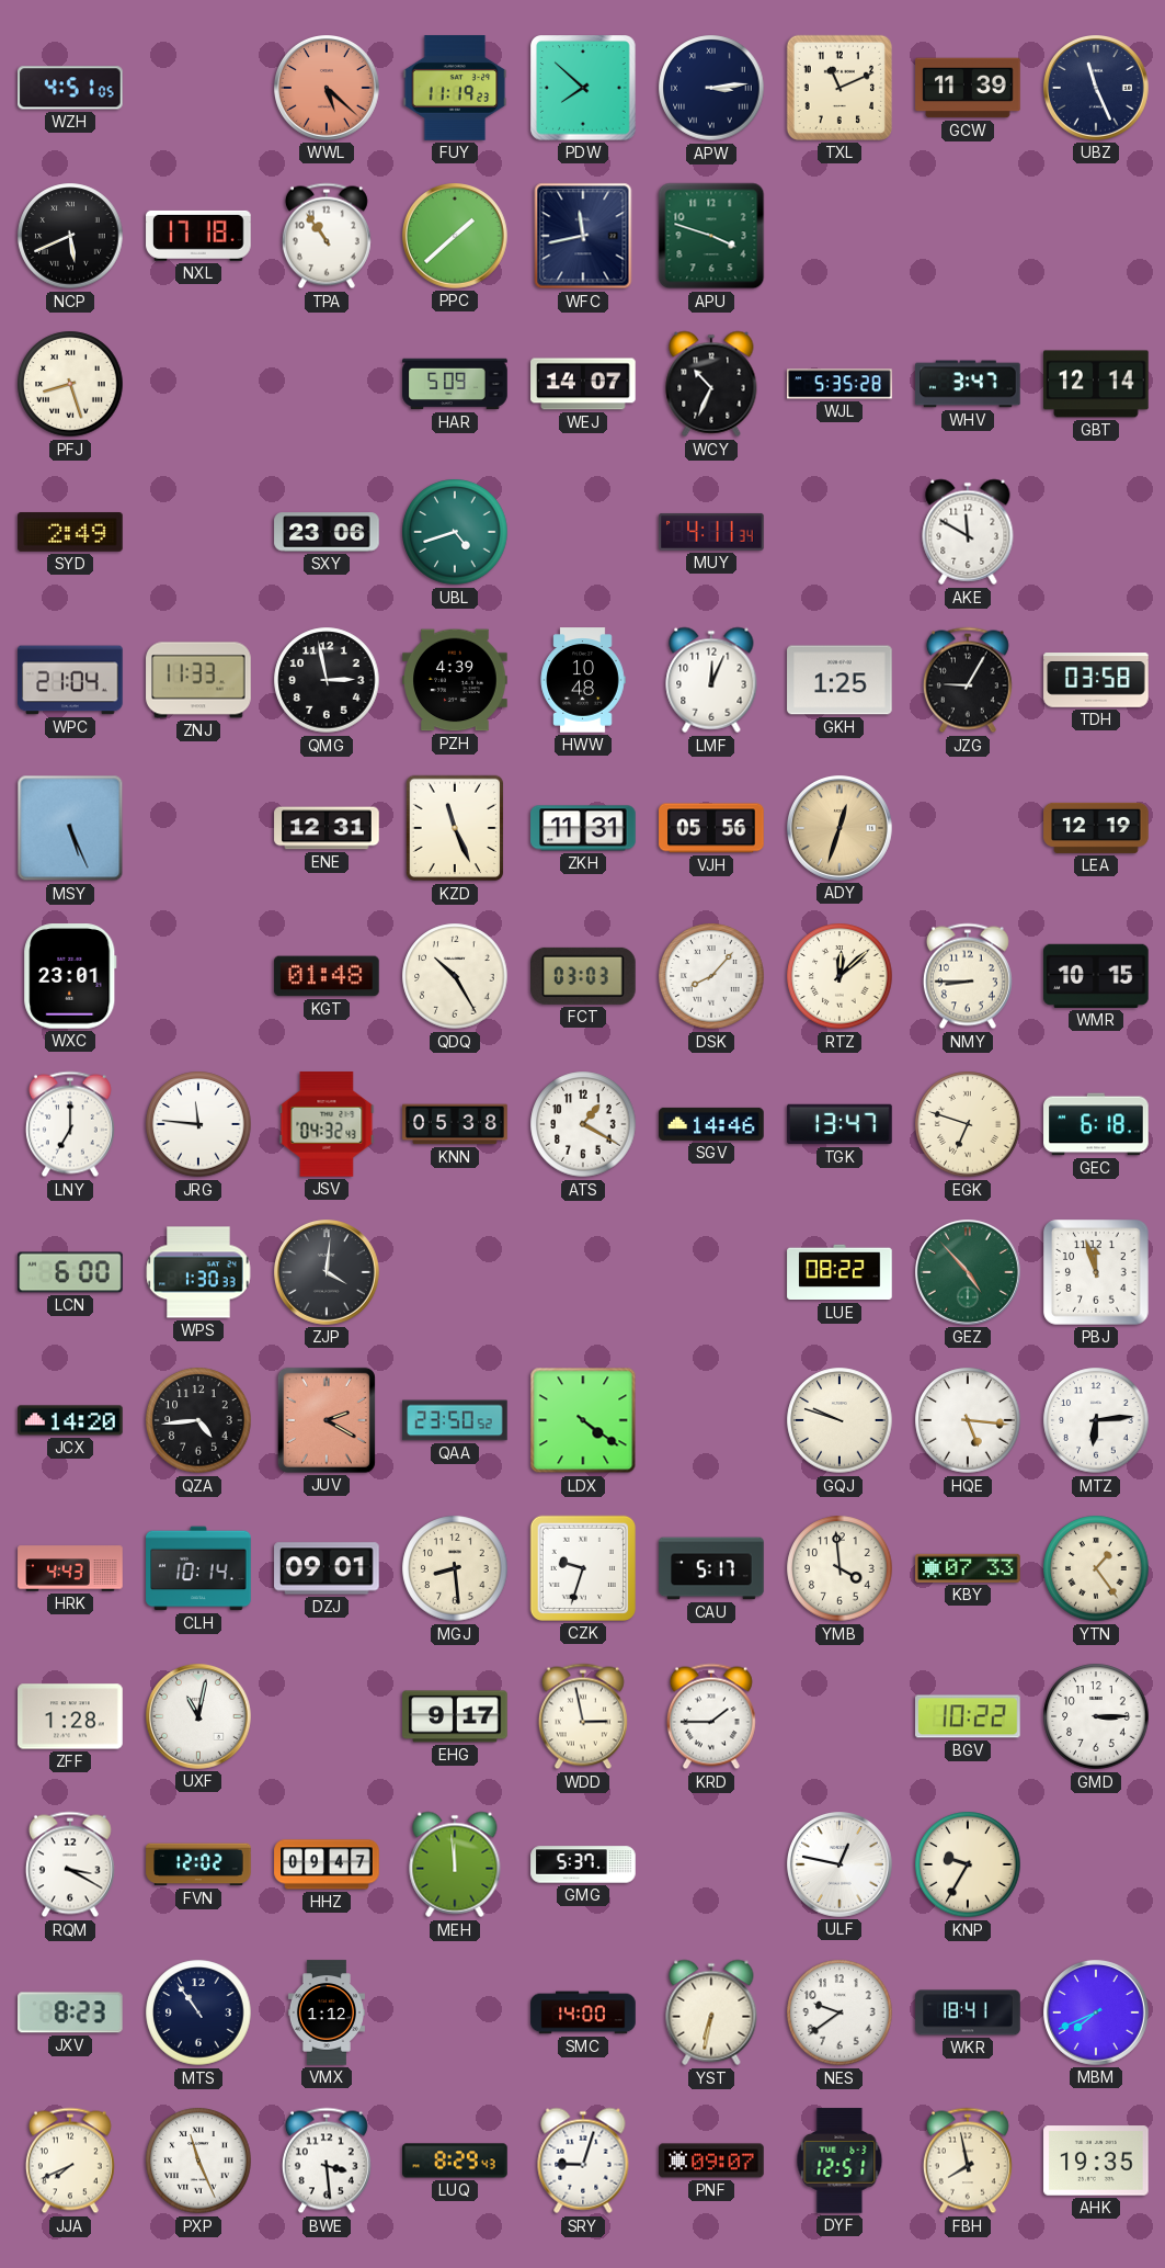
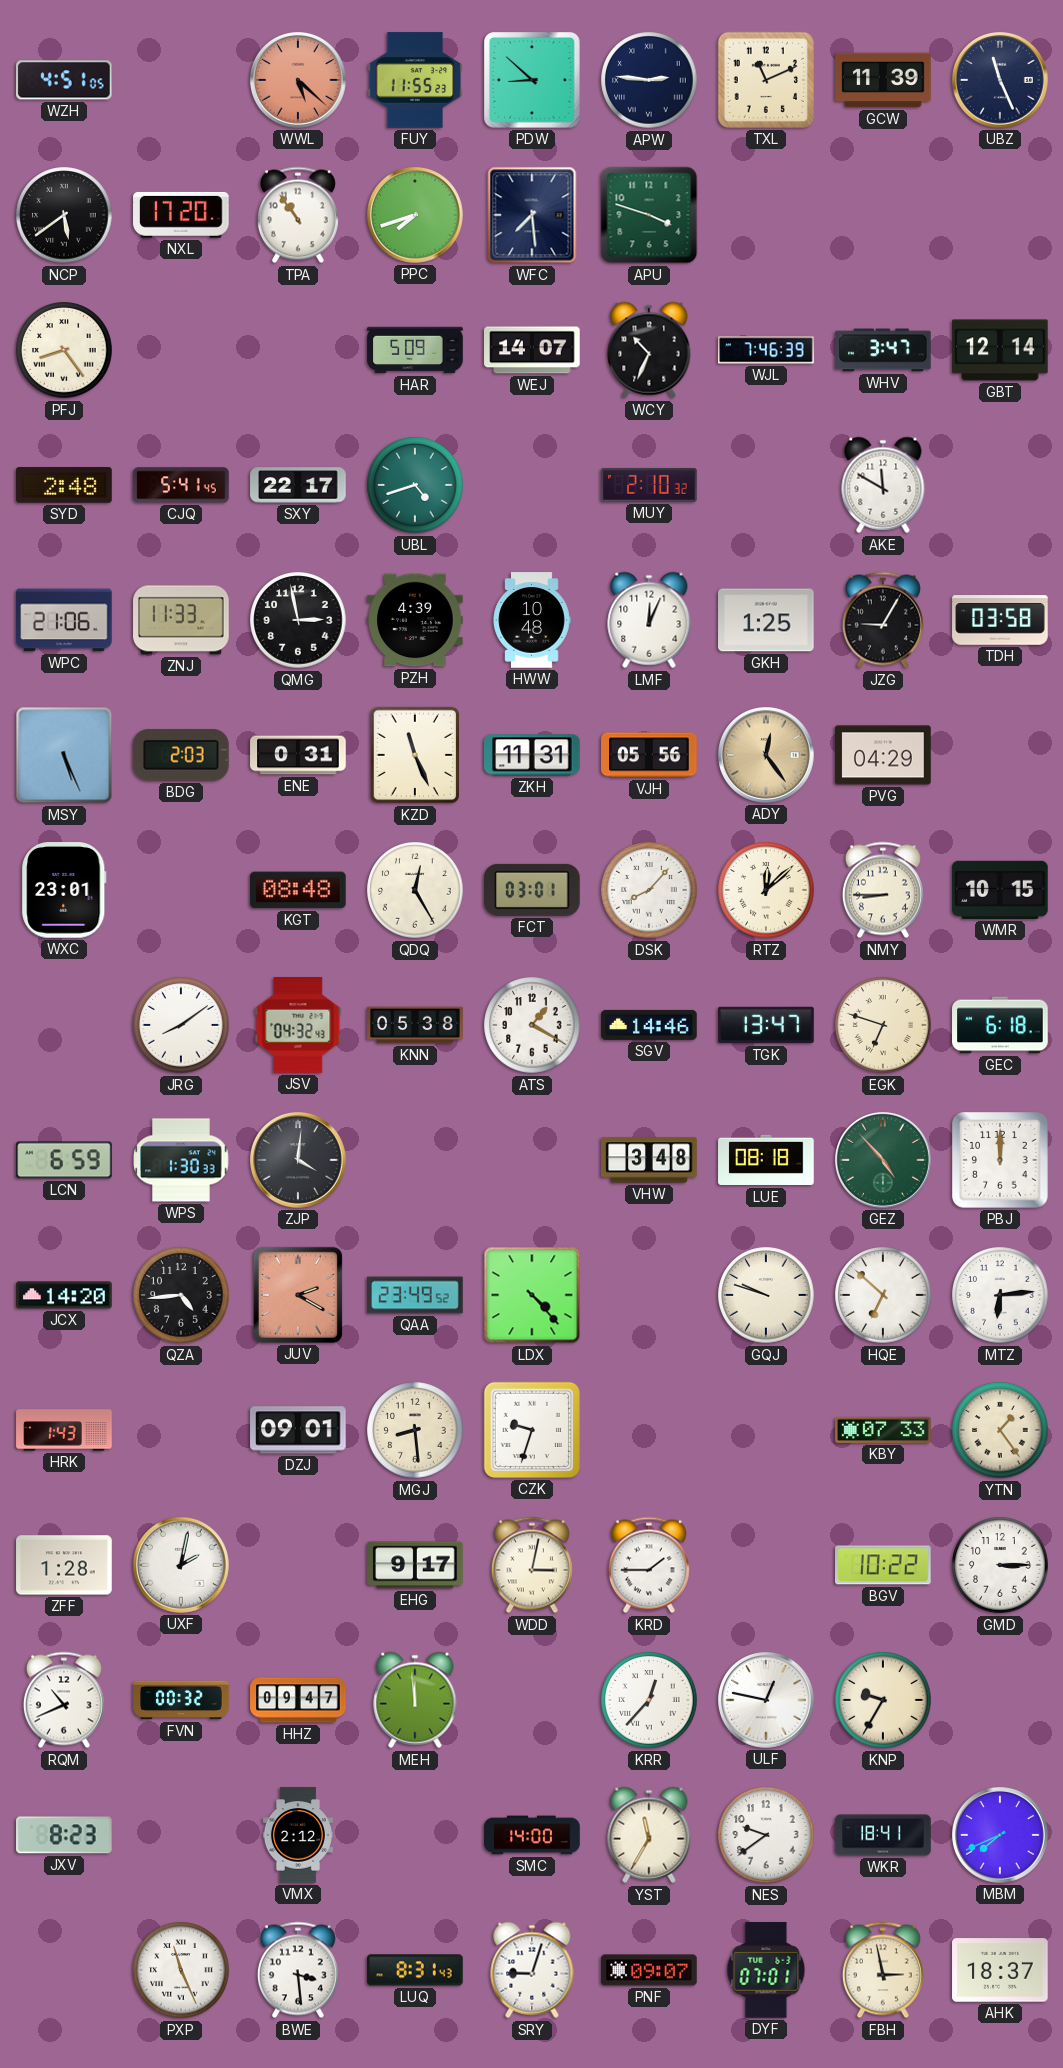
FUY: 11:19 -> 11:55
PDW: 7:52 -> 8:52
APW: 3:14 -> 2:46
NCP: 5:41 -> 5:39
NXL: 17:18 -> 17:20
PPC: 1:38 -> 7:42
WFC: 11:43 -> 7:29
PFJ: 8:27 -> 8:24
WJL: 5:35 -> 7:46
SYD: 2:49 -> 2:48
CJQ: none -> 5:41
SXY: 23:06 -> 22:17
MUY: 4:11 -> 2:10
WPC: 21:04 -> 21:06
BDG: none -> 2:03
ENE: 12:31 -> 0:31
ADY: 12:33 -> 12:24
PVG: none -> 04:29
LEA: 12:19 -> none
KGT: 01:48 -> 08:48
QDQ: 10:25 -> 12:25
FCT: 03:03 -> 03:01
LNY: 7:00 -> none
JRG: 11:46 -> 8:09
LCN: 6:00 -> 6:59
VHW: none -> 3:48
LUE: 08:22 -> 08:18
PBJ: 11:57 -> 12:00
QAA: 23:50 -> 23:49
LDX: 4:21 -> 4:23
HQE: 5:16 -> 6:52
HRK: 4:43 -> 1:43
CLH: 10:14 -> none
CAU: 5:17 -> none
YMB: 3:59 -> none
UXF: 11:02 -> 2:02
WDD: 2:58 -> 3:02
RQM: 3:20 -> 10:41
FVN: 12:02 -> 00:32
GMG: 5:37 -> none
KRR: none -> 12:37
MTS: 10:54 -> none
VMX: 1:12 -> 2:12
YST: 6:32 -> 11:35
JJA: 7:41 -> none
LUQ: 8:29 -> 8:31
DYF: 12:51 -> 07:01
FBH: 7:58 -> 2:58
AHK: 19:35 -> 18:37
